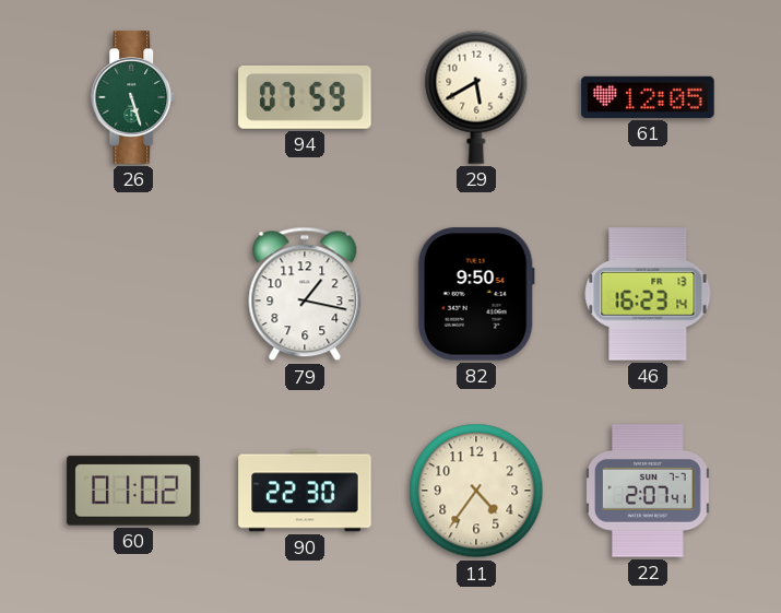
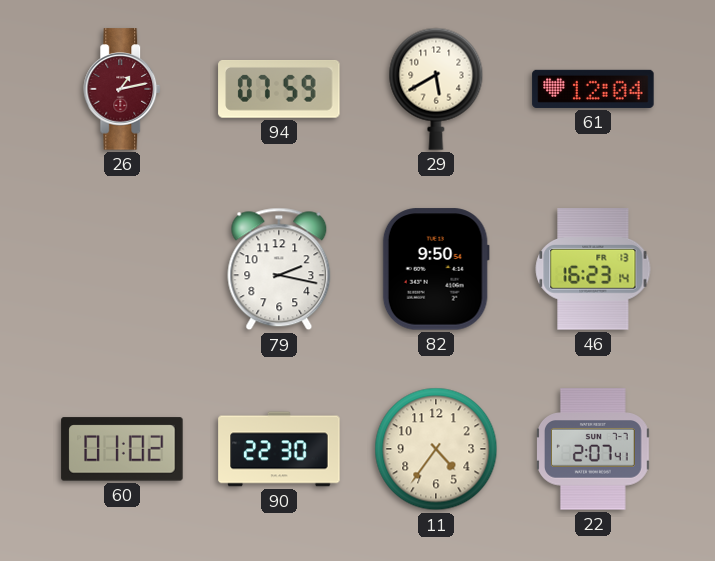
26: 5:27 -> 1:13
26 dial: green -> burgundy
61: 12:05 -> 12:04
79: 1:17 -> 2:17
